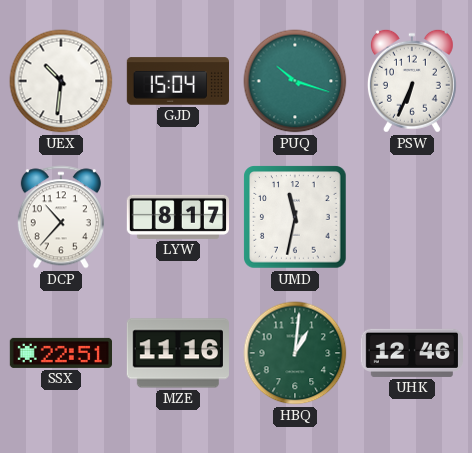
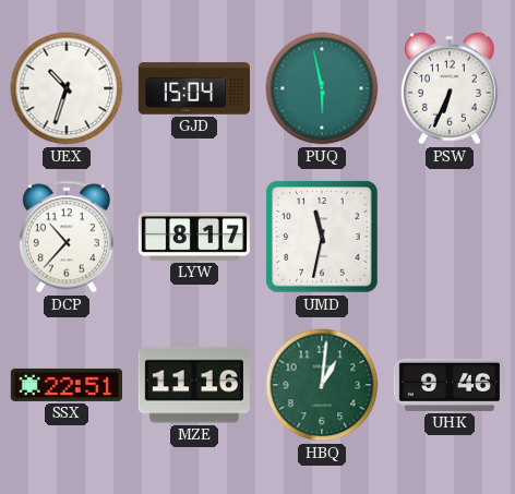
UEX: 10:31 -> 10:33
PUQ: 10:18 -> 5:58
UHK: 12:46 -> 9:46
